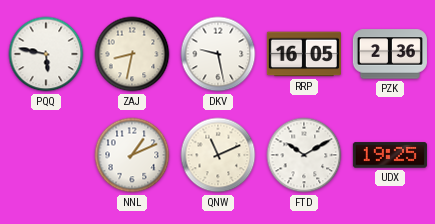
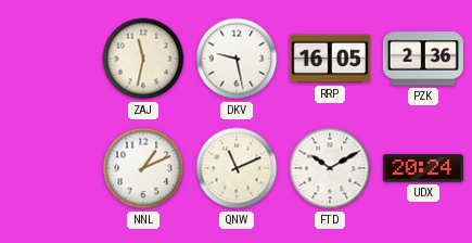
PQQ: 5:47 -> none
ZAJ: 8:32 -> 11:32
UDX: 19:25 -> 20:24
